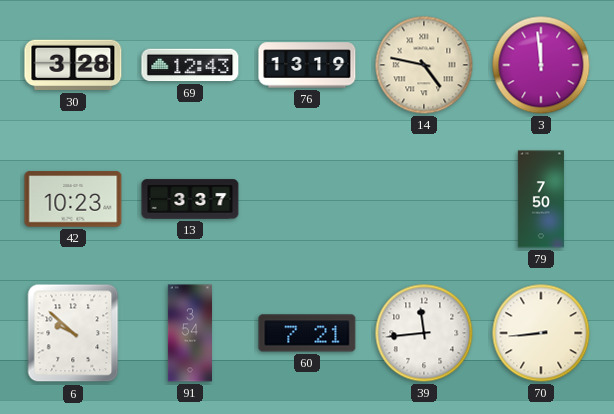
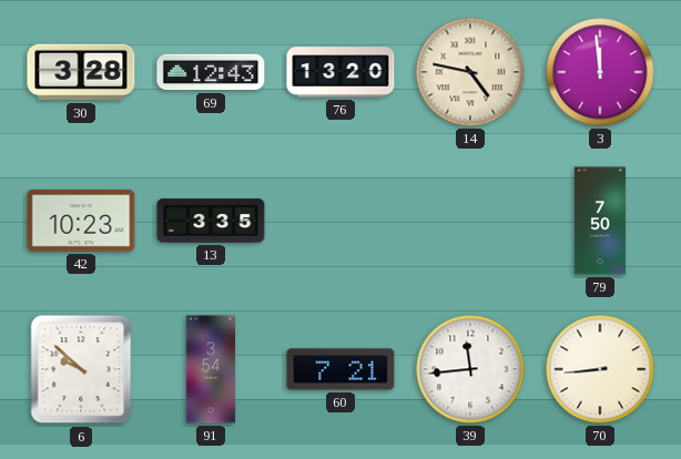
76: 13:19 -> 13:20
13: 3:37 -> 3:35
